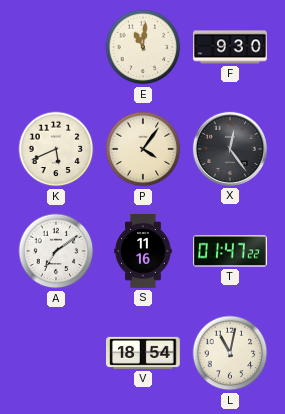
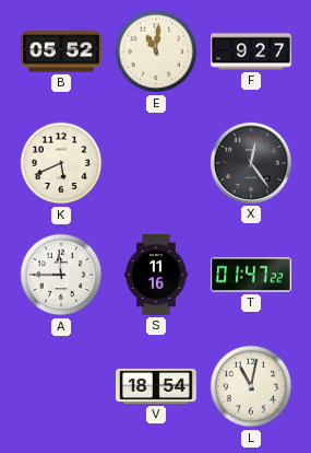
B: none -> 05:52
F: 9:30 -> 9:27
P: 4:06 -> none
A: 7:09 -> 11:45
